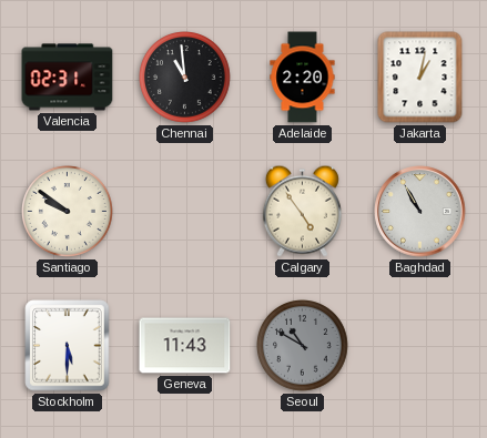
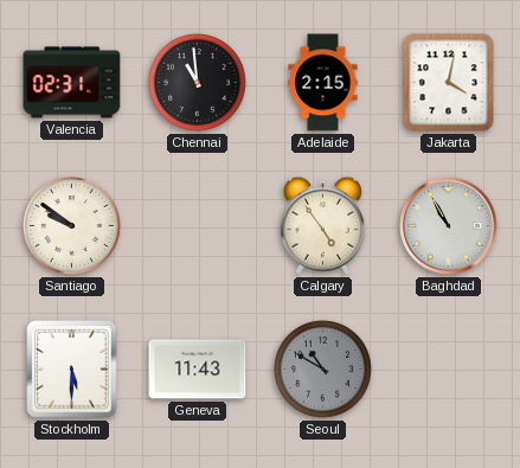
Adelaide: 2:20 -> 2:15
Jakarta: 1:02 -> 4:02
